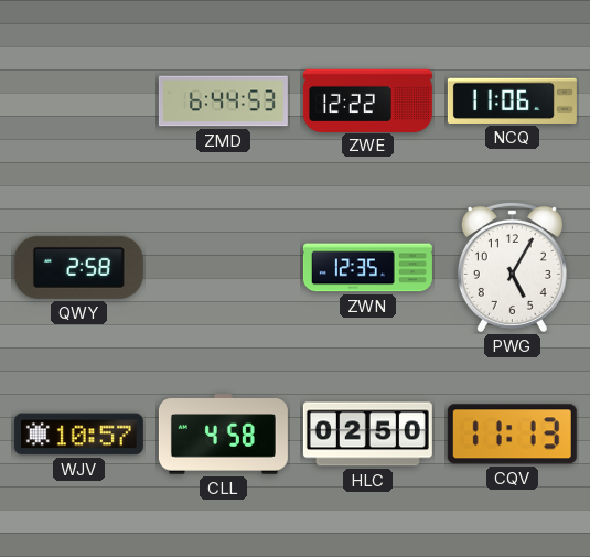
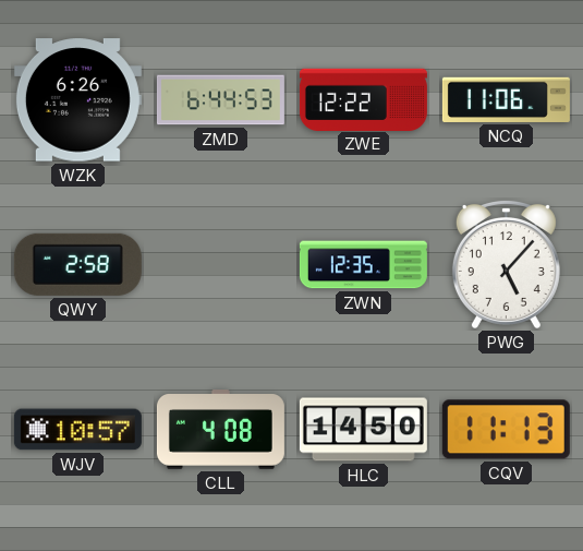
WZK: none -> 6:26
PWG: 5:05 -> 5:07
CLL: 4:58 -> 4:08
HLC: 02:50 -> 14:50
